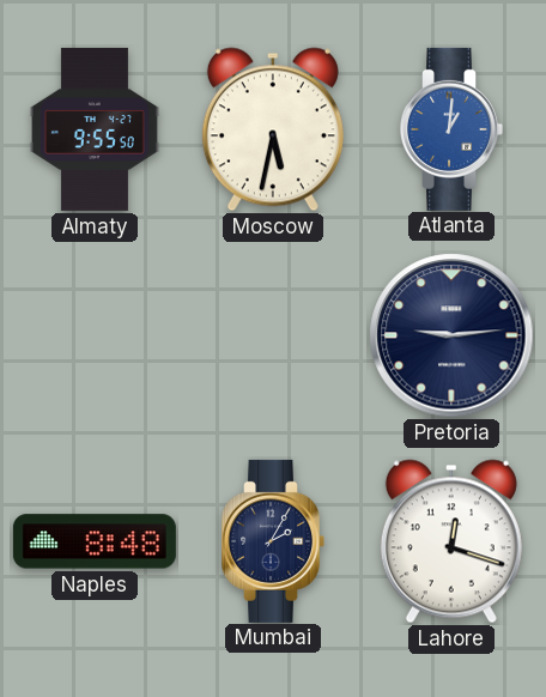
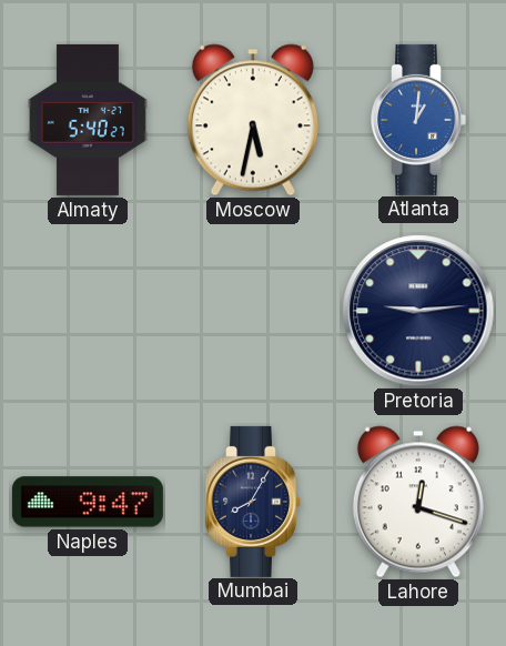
Almaty: 9:55 -> 5:40
Naples: 8:48 -> 9:47
Mumbai: 2:05 -> 8:05
